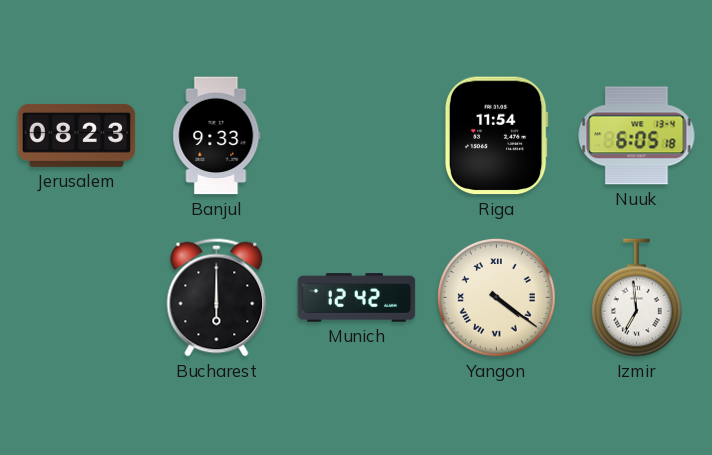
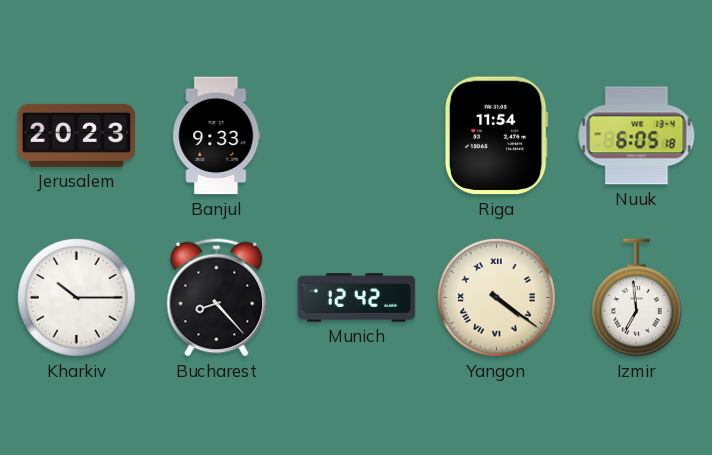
Jerusalem: 08:23 -> 20:23
Kharkiv: none -> 10:15
Bucharest: 6:00 -> 8:23
